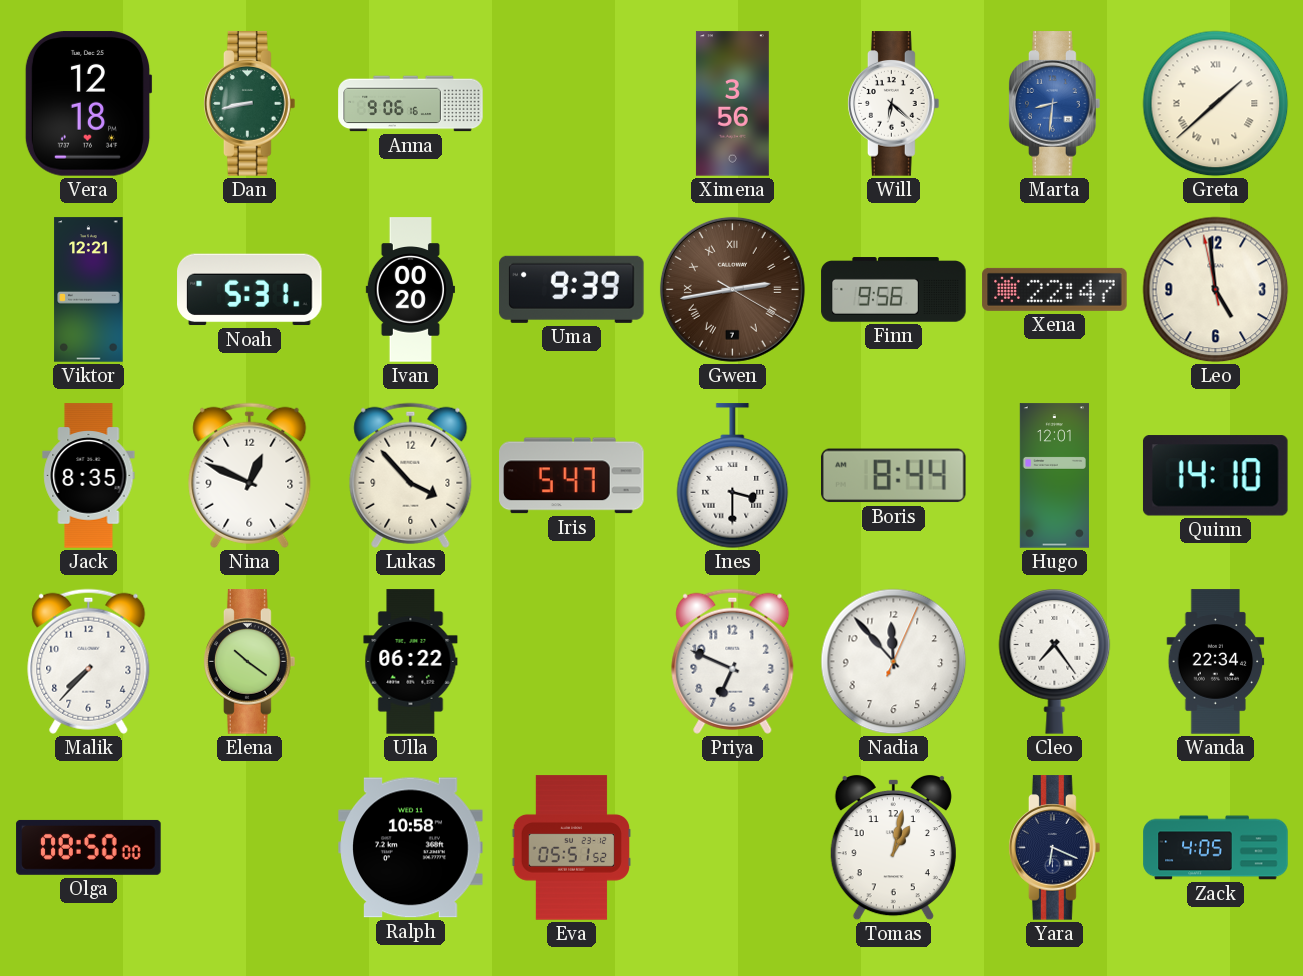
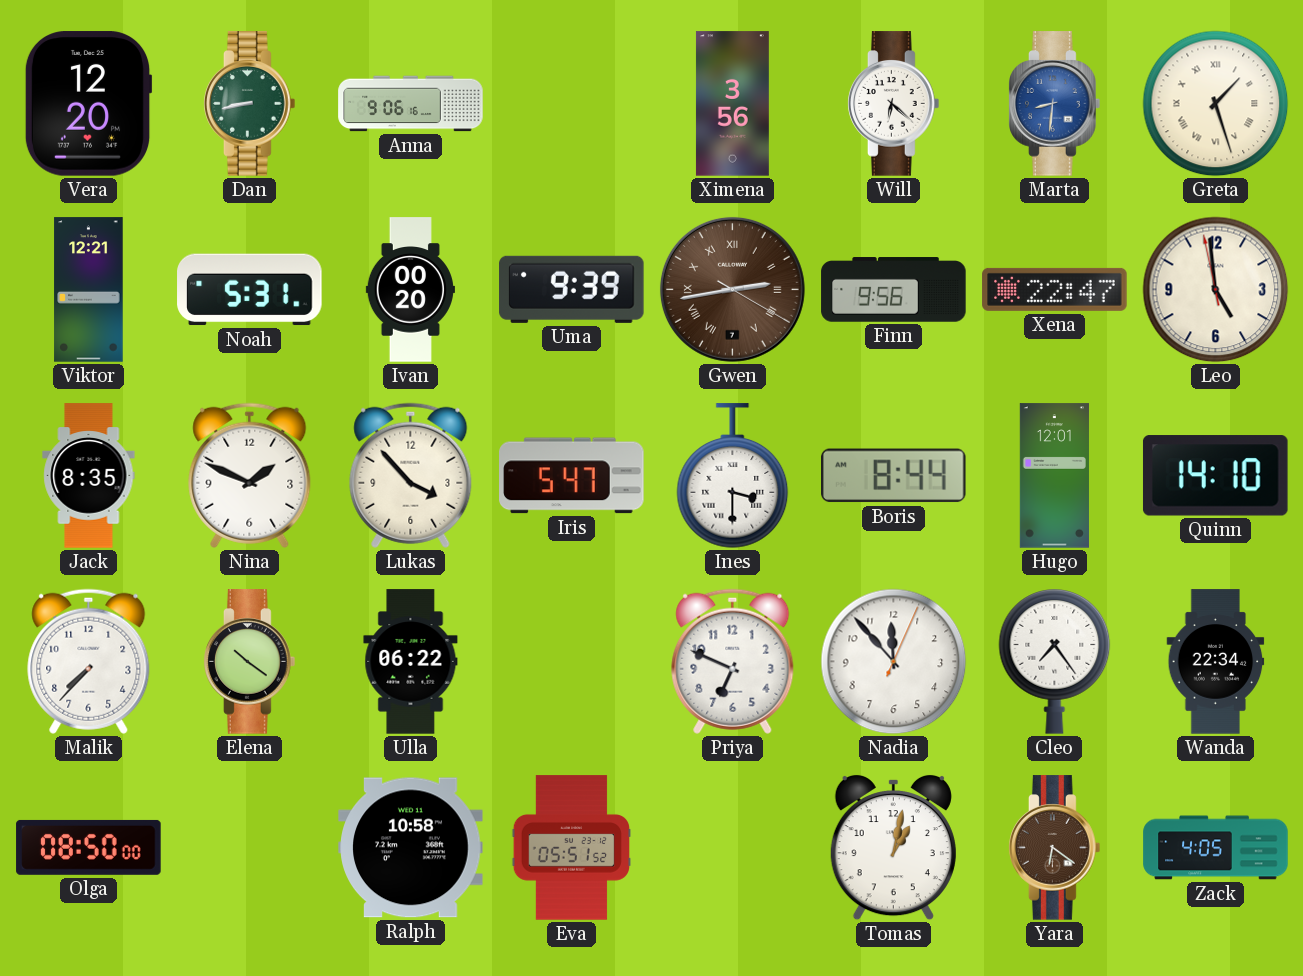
Vera: 12:18 -> 12:20
Greta: 1:38 -> 1:27
Nina: 12:49 -> 1:49
Yara: 6:19 -> 6:21
Yara dial: navy -> brown
